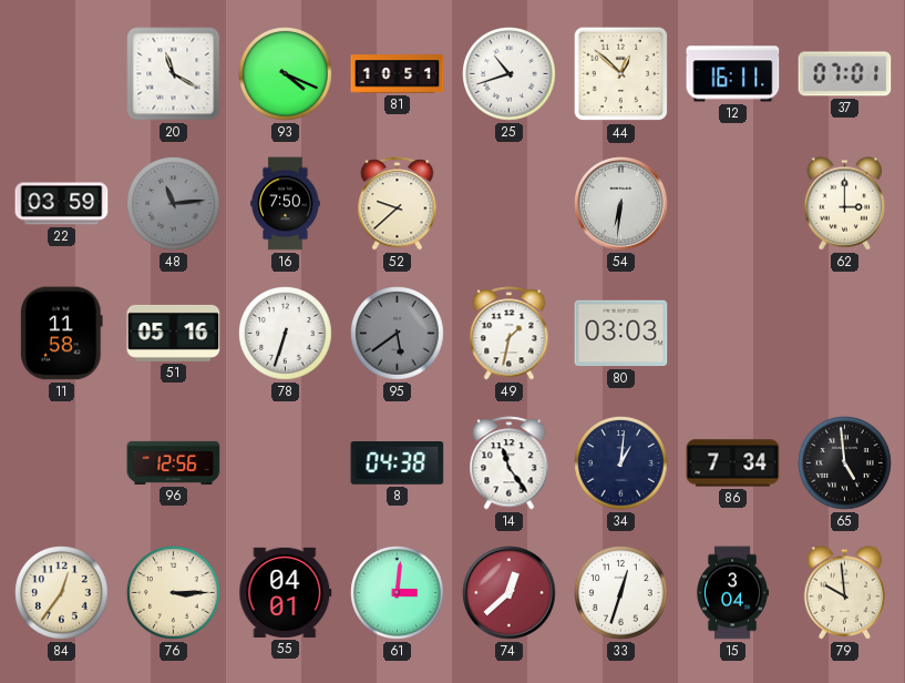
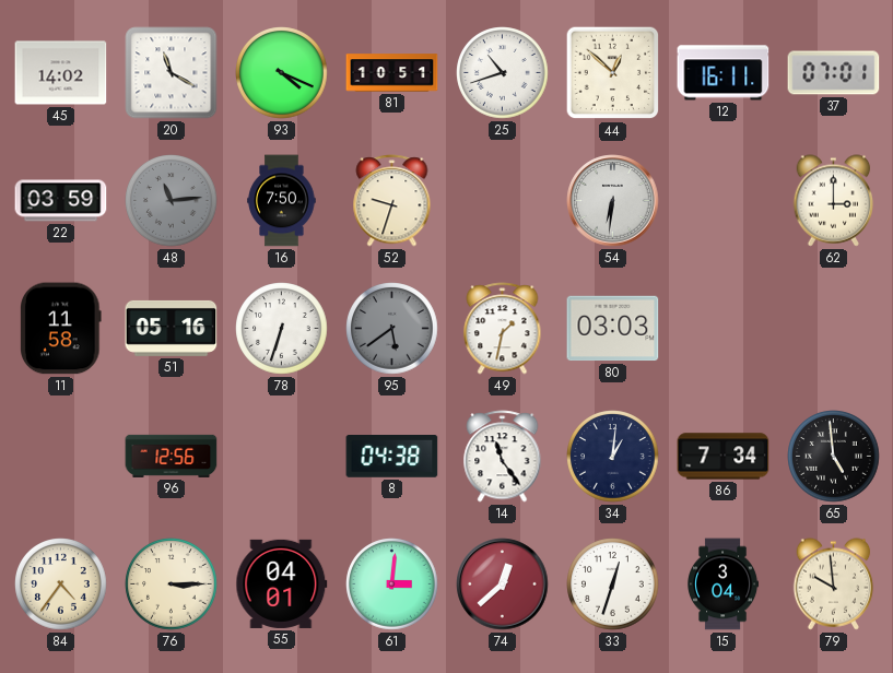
45: none -> 14:02
52: 9:38 -> 9:33
84: 12:36 -> 4:36
